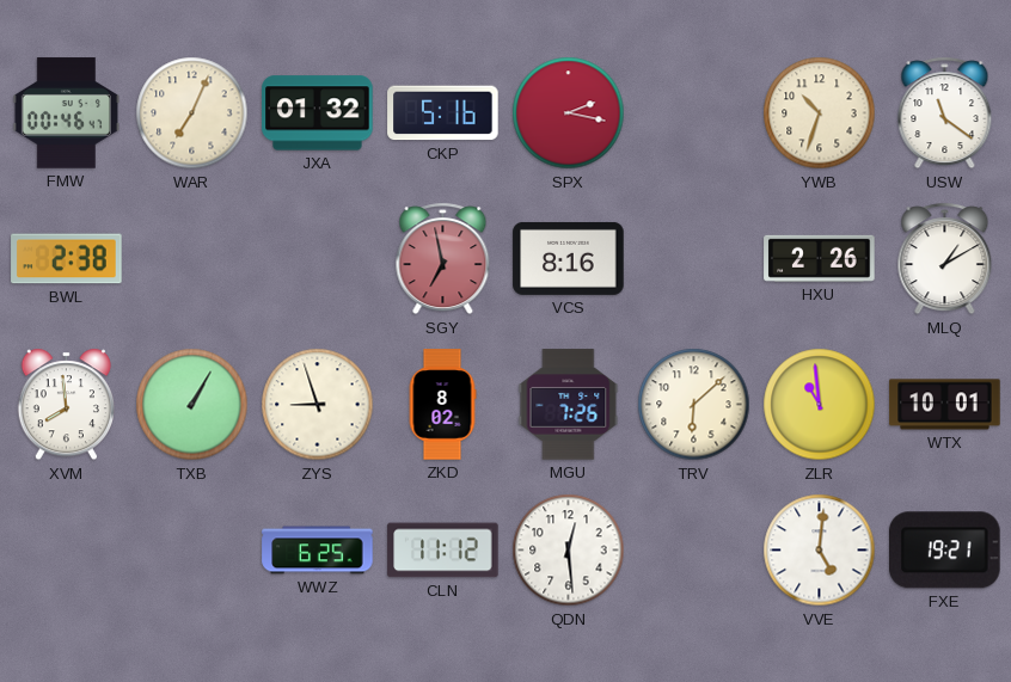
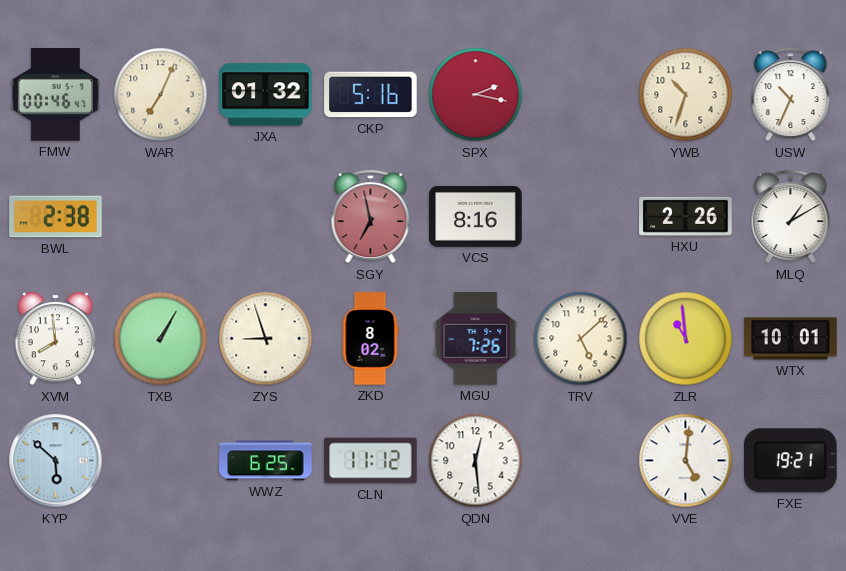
USW: 11:21 -> 10:34
TRV: 6:08 -> 5:08
KYP: none -> 5:52
